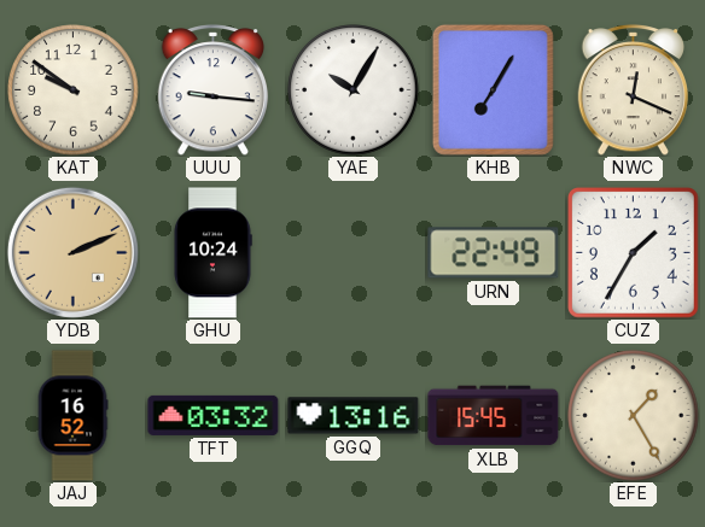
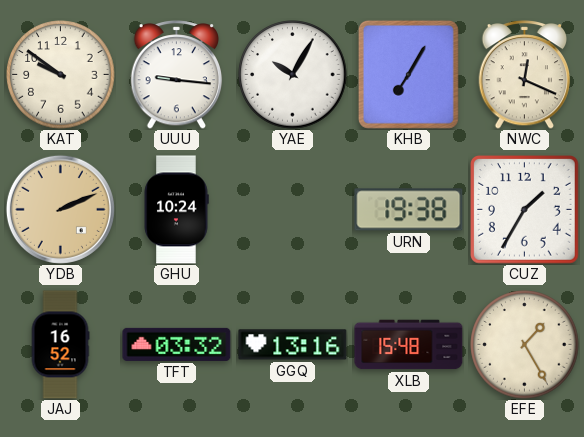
URN: 22:49 -> 19:38
XLB: 15:45 -> 15:48
